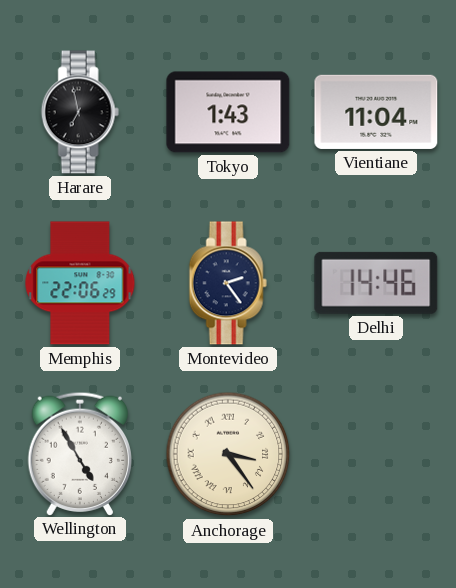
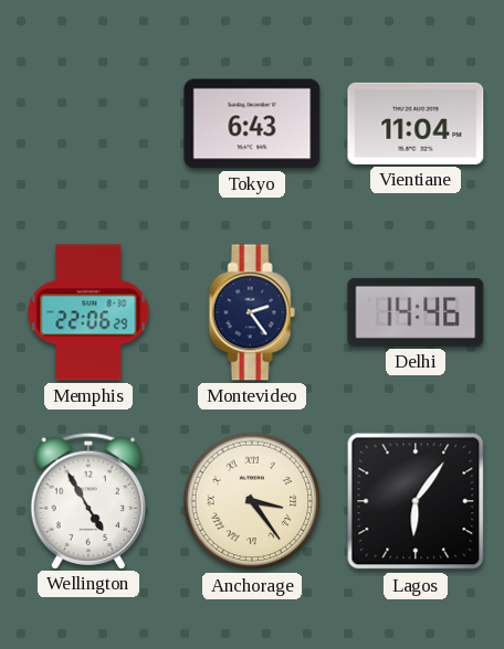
Harare: 6:58 -> none
Tokyo: 1:43 -> 6:43
Lagos: none -> 6:06
